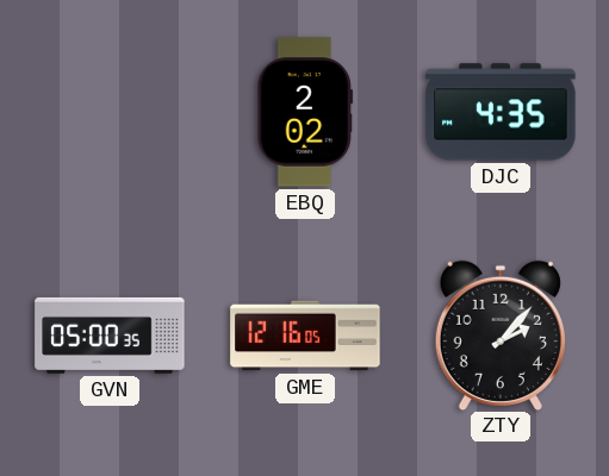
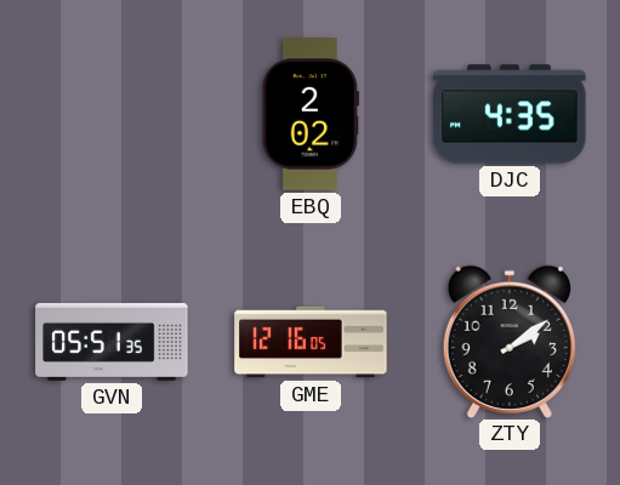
GVN: 05:00 -> 05:51
ZTY: 2:07 -> 2:09
